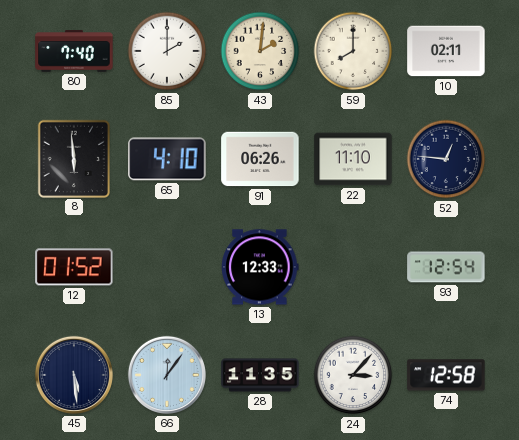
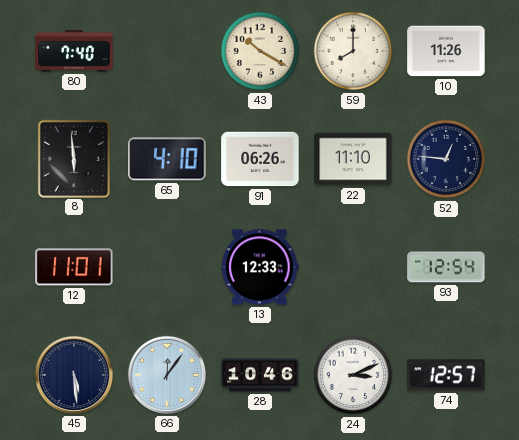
85: 2:00 -> none
43: 2:01 -> 10:20
10: 02:11 -> 11:26
12: 01:52 -> 11:01
28: 11:35 -> 10:46
24: 3:07 -> 3:11
74: 12:58 -> 12:57
